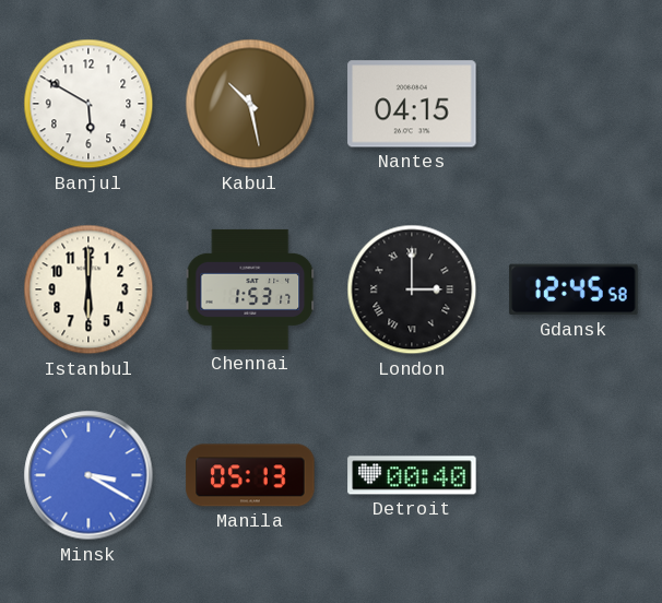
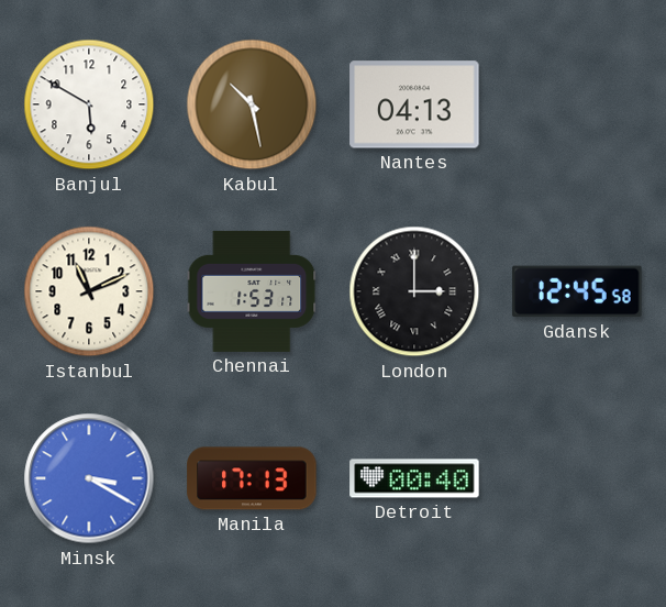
Nantes: 04:15 -> 04:13
Istanbul: 6:00 -> 11:11
Manila: 05:13 -> 17:13
